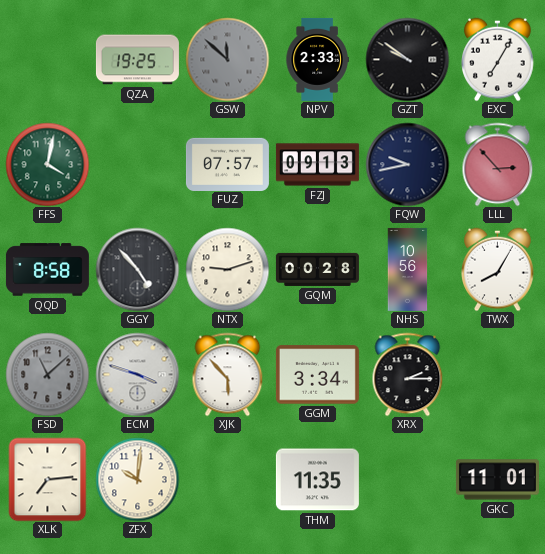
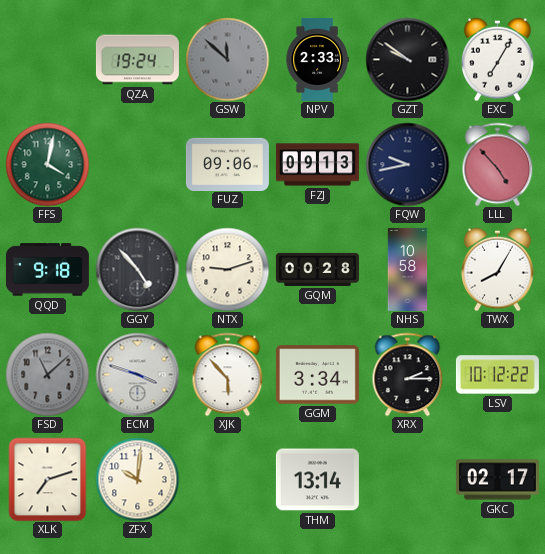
QZA: 19:25 -> 19:24
FUZ: 07:57 -> 09:06
LLL: 2:53 -> 4:53
QQD: 8:58 -> 9:18
NHS: 10:56 -> 10:58
LSV: none -> 10:12
XLK: 7:14 -> 7:12
THM: 11:35 -> 13:14
GKC: 11:01 -> 02:17
